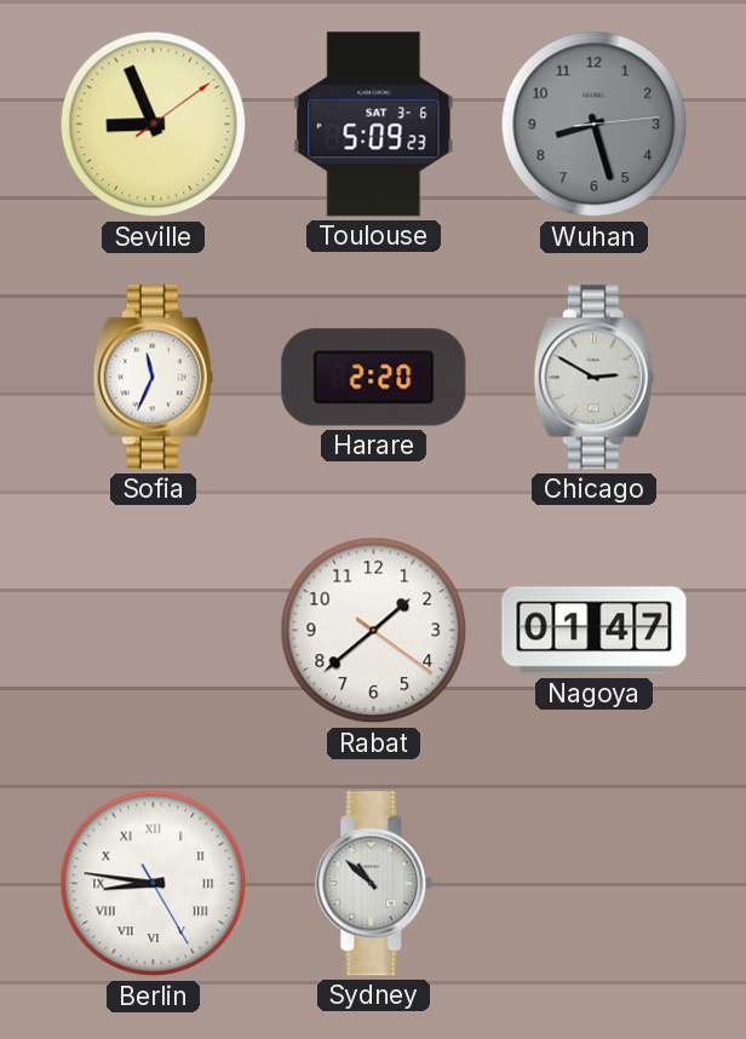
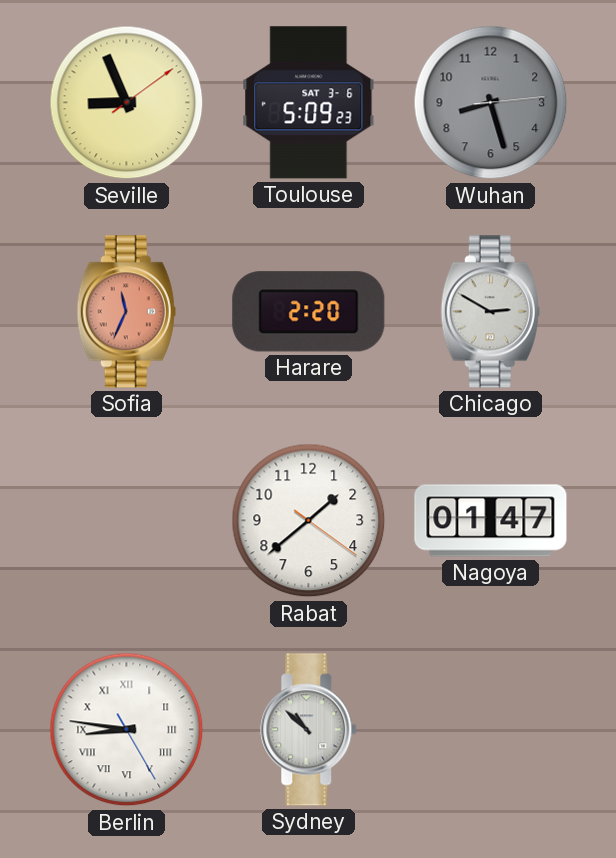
Sofia dial: white -> salmon
